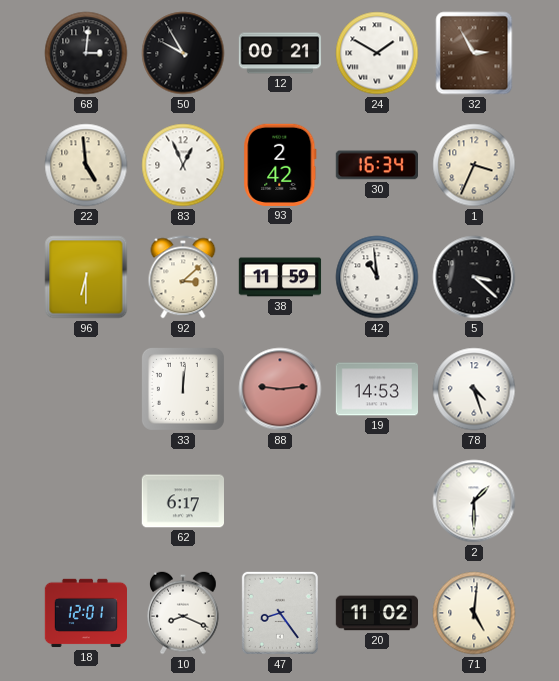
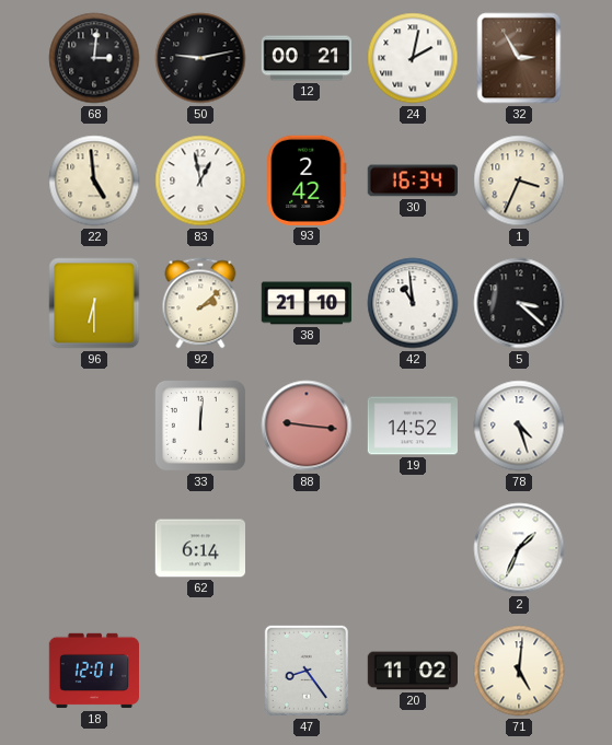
50: 9:55 -> 9:13
24: 1:50 -> 2:02
83: 12:56 -> 12:58
92: 3:08 -> 2:08
38: 11:59 -> 21:10
88: 9:14 -> 9:16
19: 14:53 -> 14:52
62: 6:17 -> 6:14
2: 1:30 -> 1:34
10: 8:19 -> none
